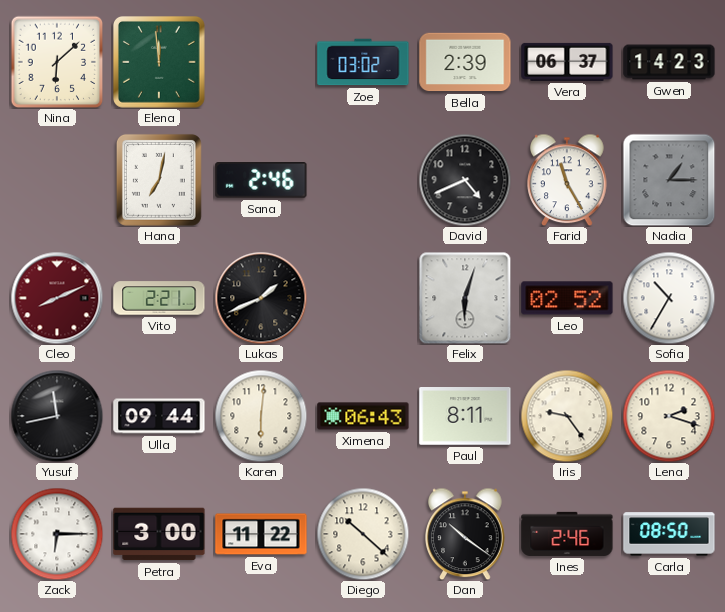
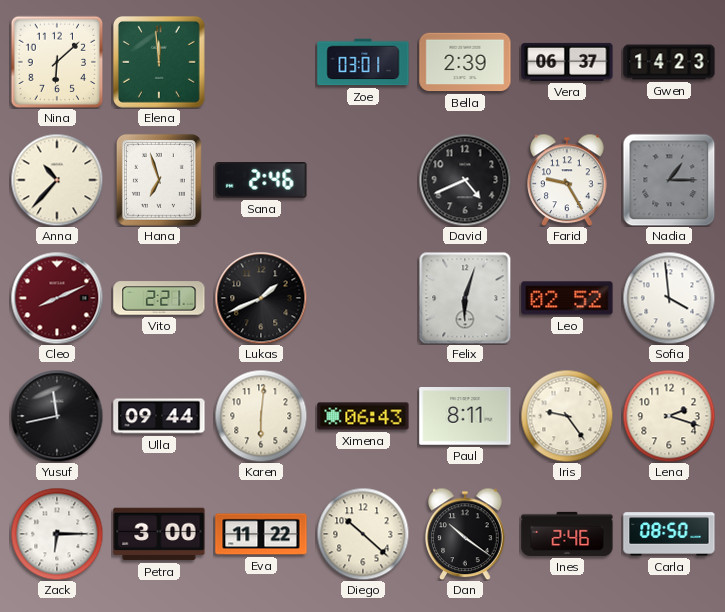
Zoe: 03:02 -> 03:01
Anna: none -> 10:37
Hana: 7:02 -> 6:57
Farid: 11:25 -> 9:25
Sofia: 10:35 -> 3:59
